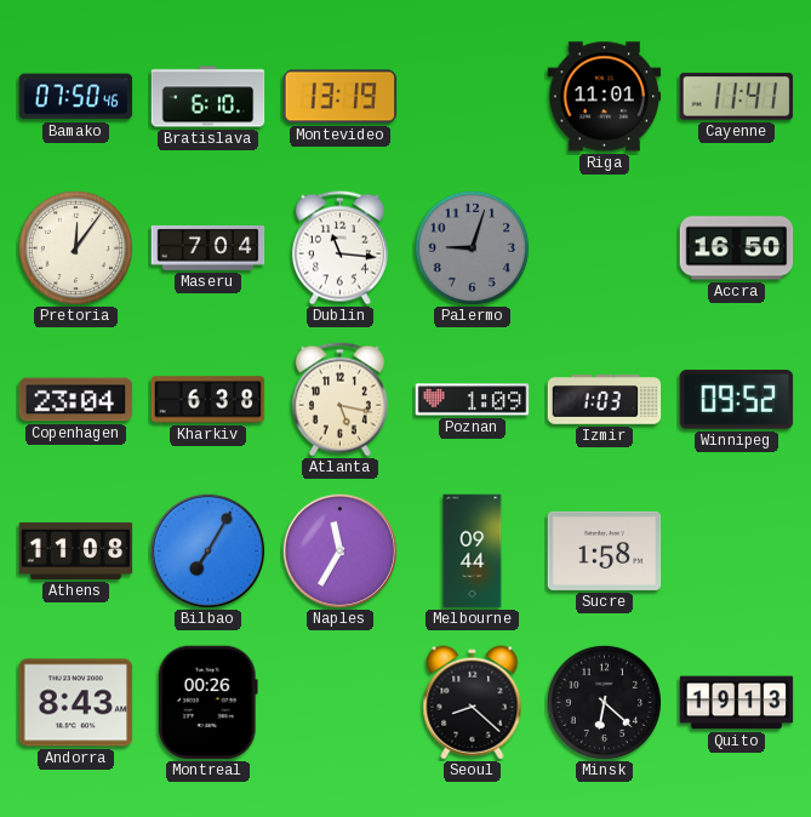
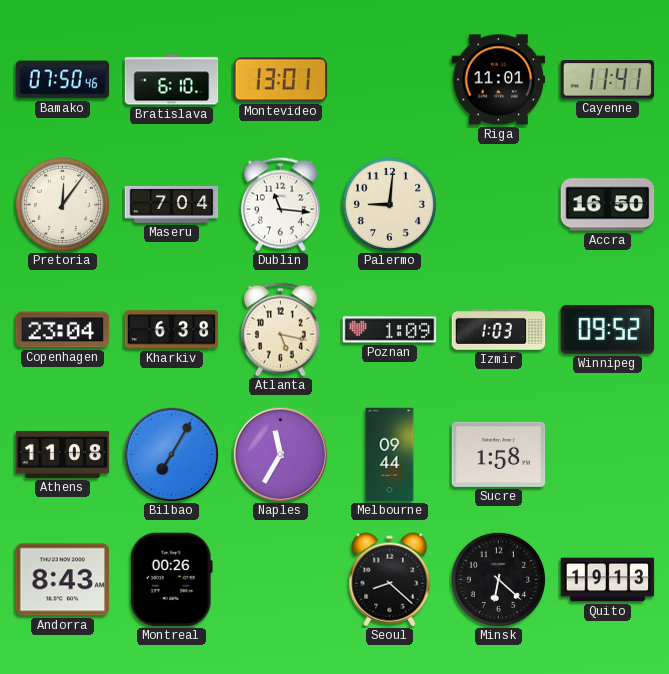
Montevideo: 13:19 -> 13:01
Palermo: 9:03 -> 9:01
Palermo dial: grey -> cream
